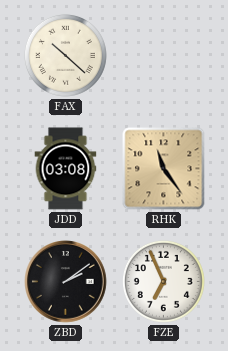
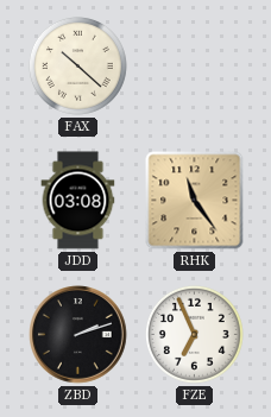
ZBD: 2:09 -> 2:12
